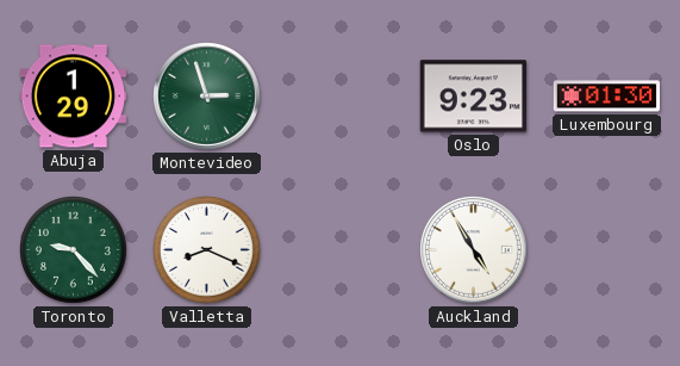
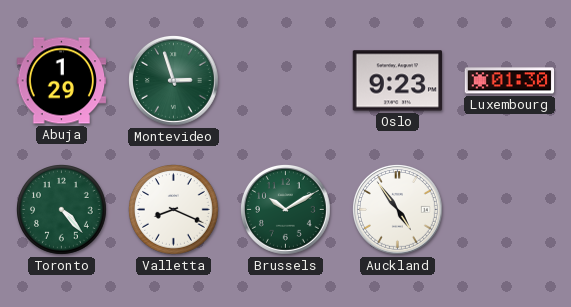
Toronto: 9:23 -> 4:23
Brussels: none -> 10:10
Auckland: 4:55 -> 4:54
